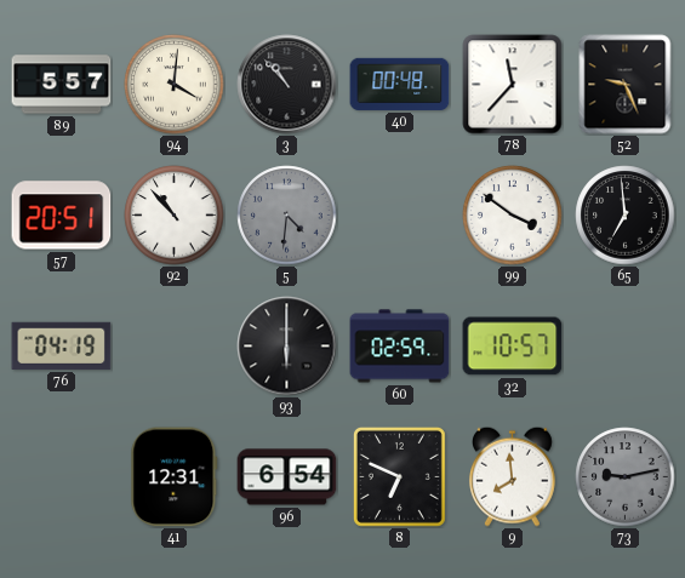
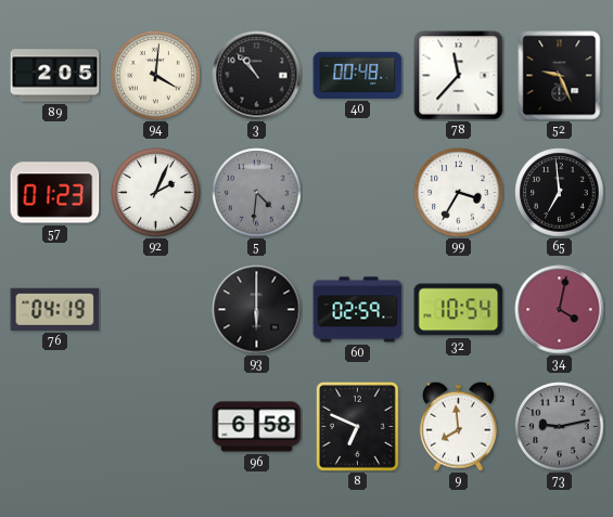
89: 5:57 -> 2:05
57: 20:51 -> 01:23
92: 10:53 -> 2:04
99: 3:51 -> 3:35
32: 10:57 -> 10:54
34: none -> 4:02
41: 12:31 -> none
96: 6:54 -> 6:58
